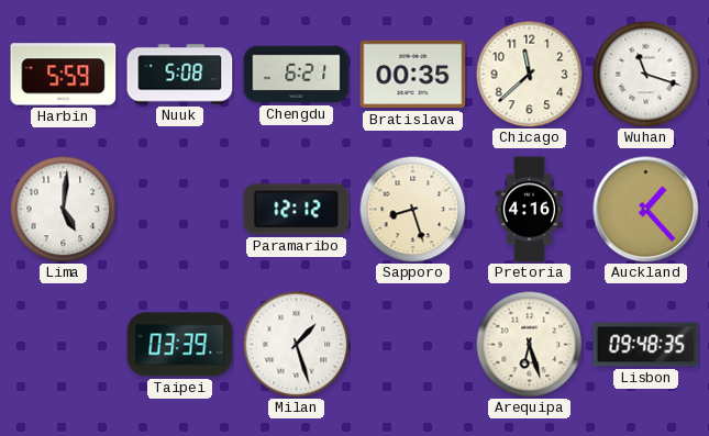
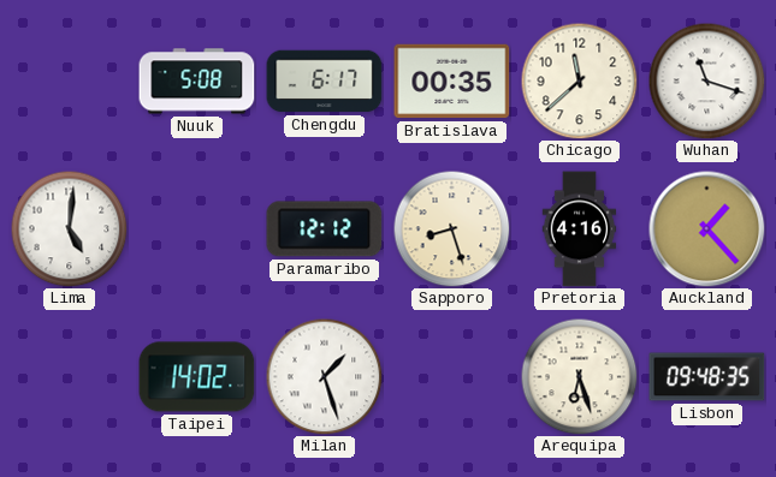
Harbin: 5:59 -> none
Chengdu: 6:21 -> 6:17
Taipei: 03:39 -> 14:02
